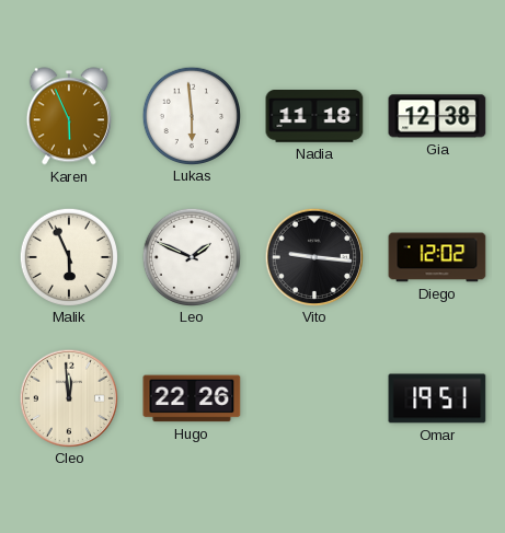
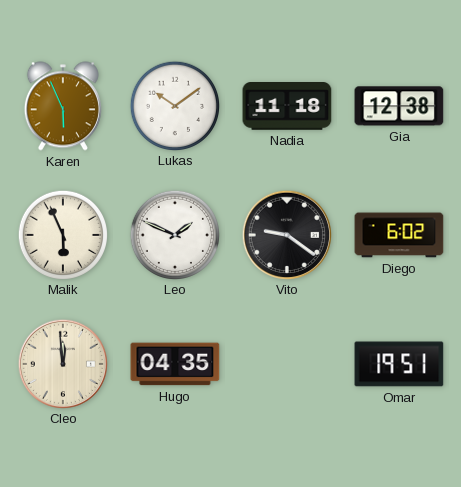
Lukas: 5:59 -> 10:09
Vito: 9:16 -> 9:21
Diego: 12:02 -> 6:02
Hugo: 22:26 -> 04:35
